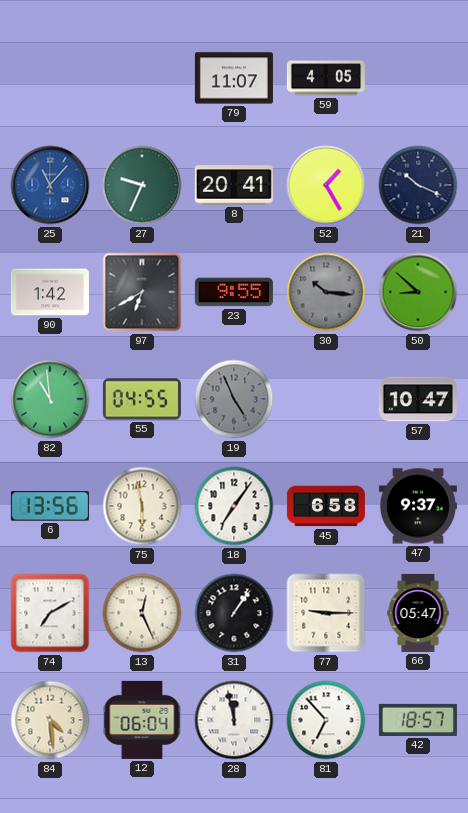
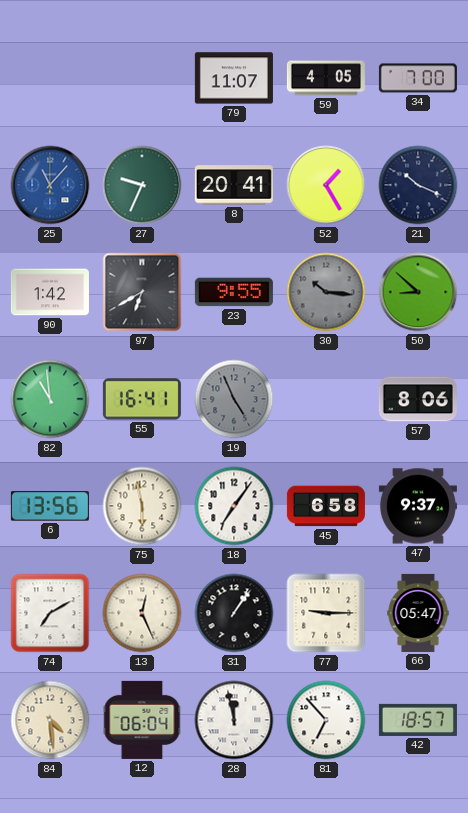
34: none -> 7:00
55: 04:55 -> 16:41
57: 10:47 -> 8:06
